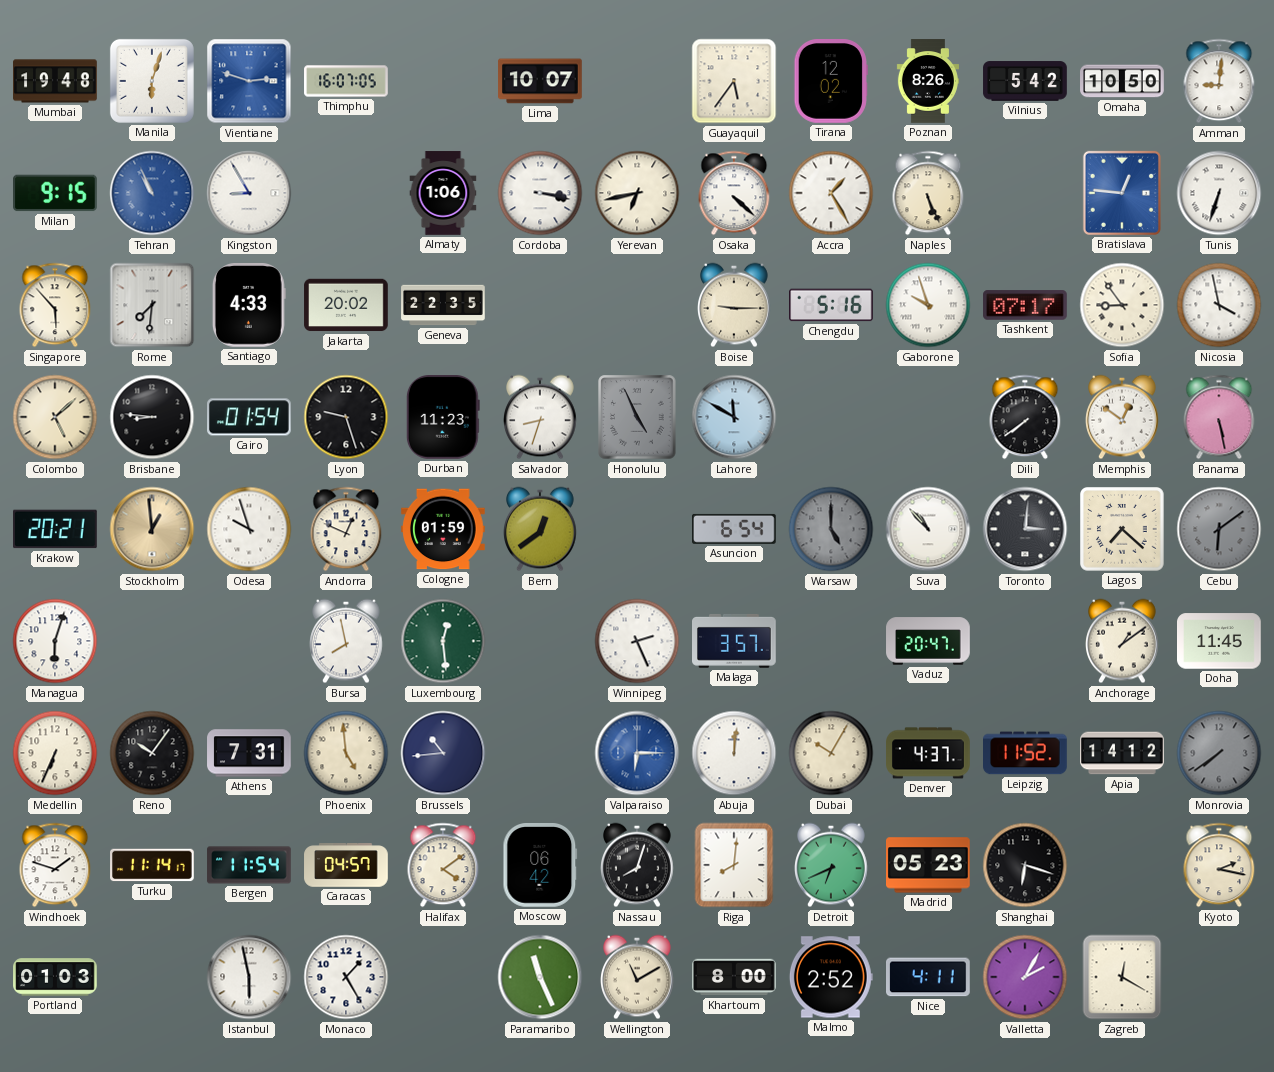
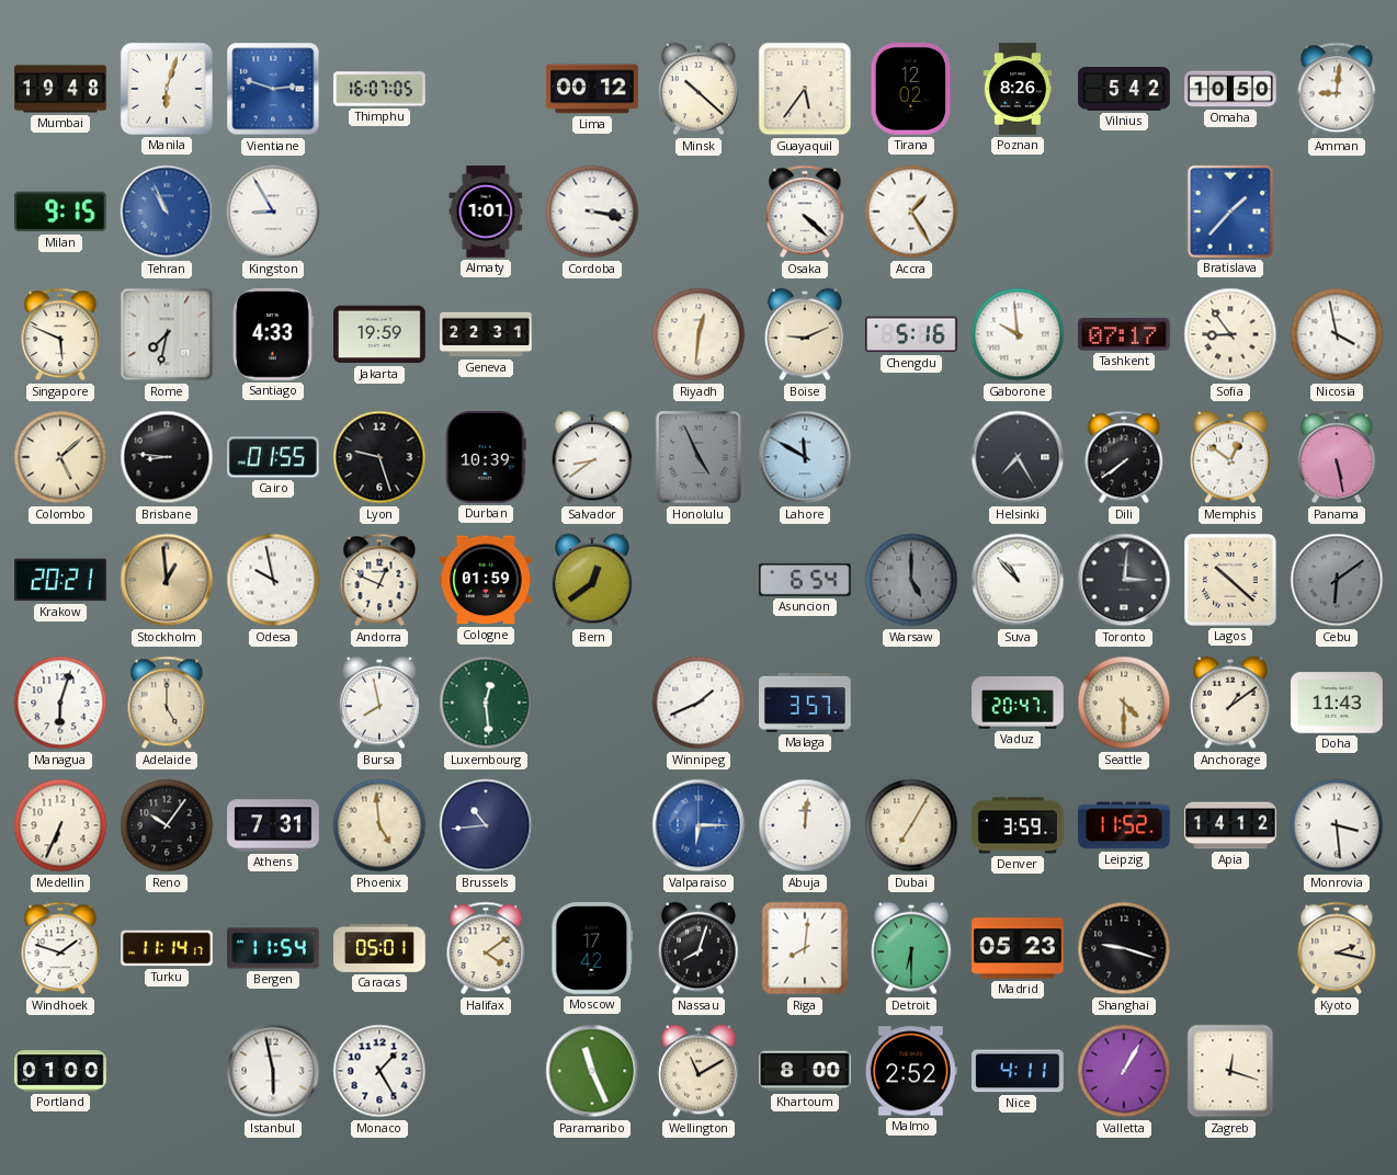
Lima: 10:07 -> 00:12
Minsk: none -> 10:22
Almaty: 1:06 -> 1:01
Yerevan: 6:43 -> none
Naples: 5:26 -> none
Bratislava: 12:46 -> 1:37
Tunis: 6:33 -> none
Singapore: 5:53 -> 5:49
Rome: 7:31 -> 7:32
Jakarta: 20:02 -> 19:59
Geneva: 22:35 -> 22:31
Riyadh: none -> 12:31
Boise: 9:15 -> 9:11
Gaborone: 9:57 -> 9:59
Cairo: 01:54 -> 01:55
Durban: 11:23 -> 10:39
Salvador: 8:33 -> 8:39
Helsinki: none -> 7:25
Odesa: 9:57 -> 9:58
Lagos: 7:22 -> 10:22
Adelaide: none -> 5:00
Winnipeg: 2:26 -> 1:41
Seattle: none -> 4:30
Doha: 11:45 -> 11:43
Dubai: 10:05 -> 7:05
Denver: 4:37 -> 3:59
Monrovia: 7:39 -> 3:29
Monrovia dial: grey -> white
Caracas: 04:57 -> 05:01
Moscow: 06:42 -> 17:42
Detroit: 6:41 -> 6:30
Shanghai: 6:18 -> 9:18
Portland: 01:03 -> 01:00
Valletta: 2:05 -> 1:05
Zagreb: 12:20 -> 12:18
